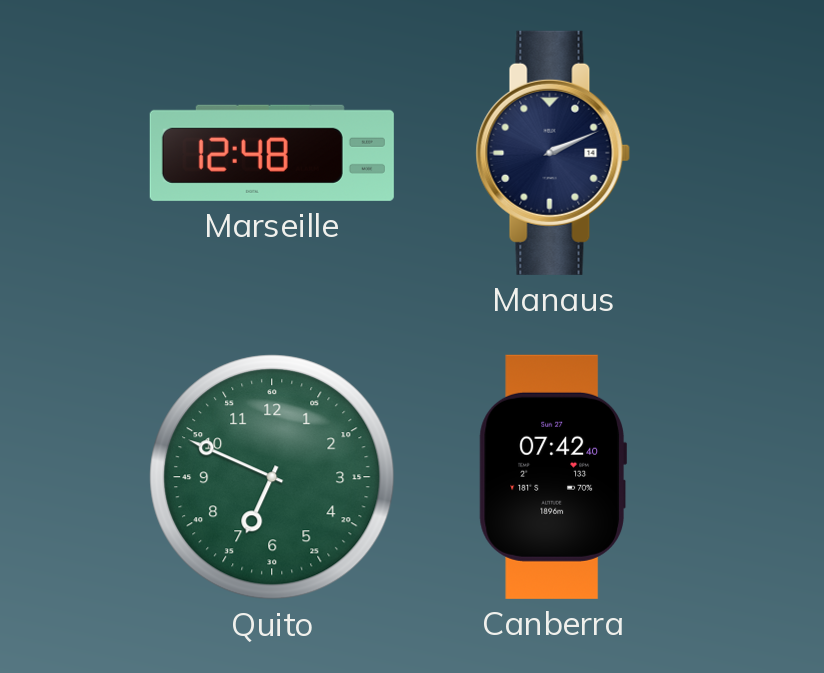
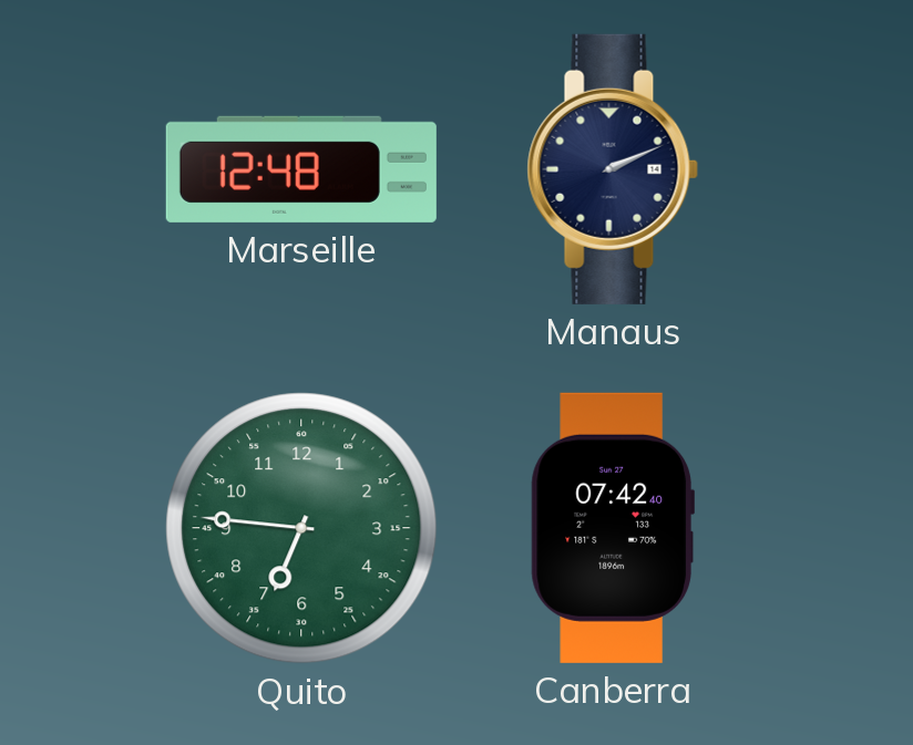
Quito: 6:49 -> 6:46
